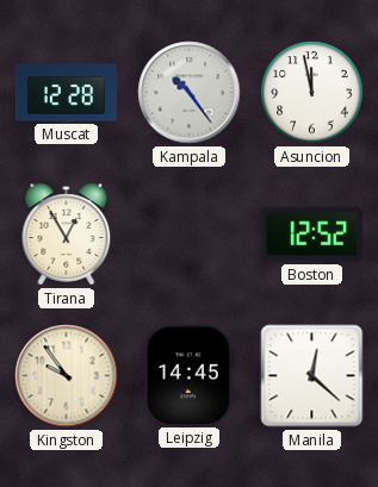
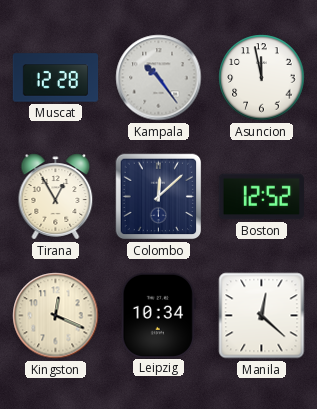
Colombo: none -> 12:08
Kingston: 9:54 -> 12:19
Leipzig: 14:45 -> 10:34
